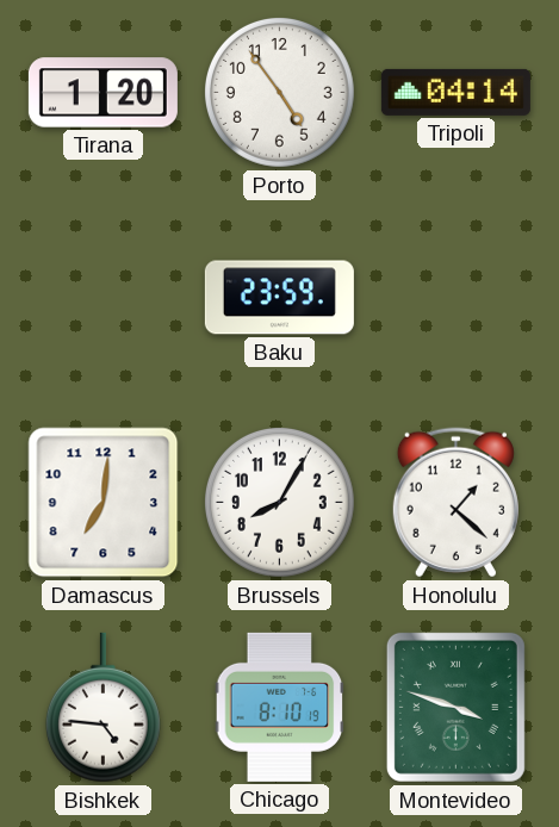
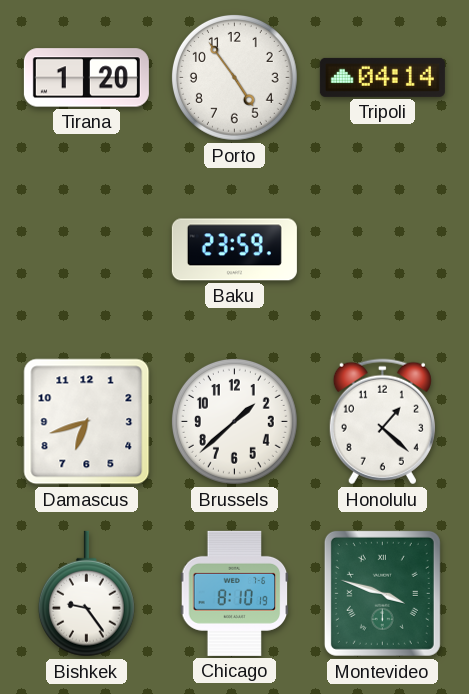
Damascus: 7:01 -> 6:42
Brussels: 8:05 -> 1:38
Bishkek: 4:46 -> 9:24
